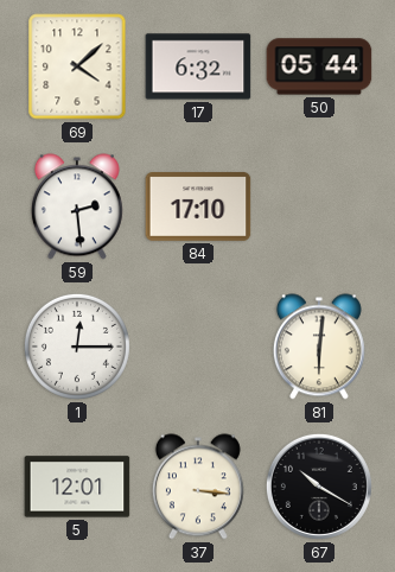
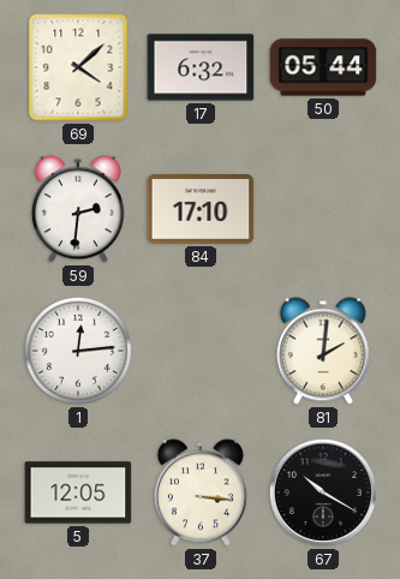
59: 2:29 -> 2:31
1: 12:15 -> 12:14
81: 6:01 -> 2:01
5: 12:01 -> 12:05
